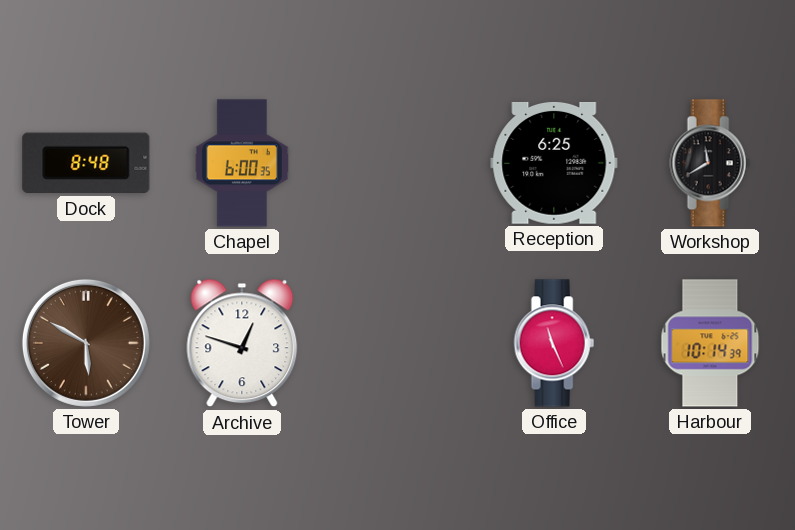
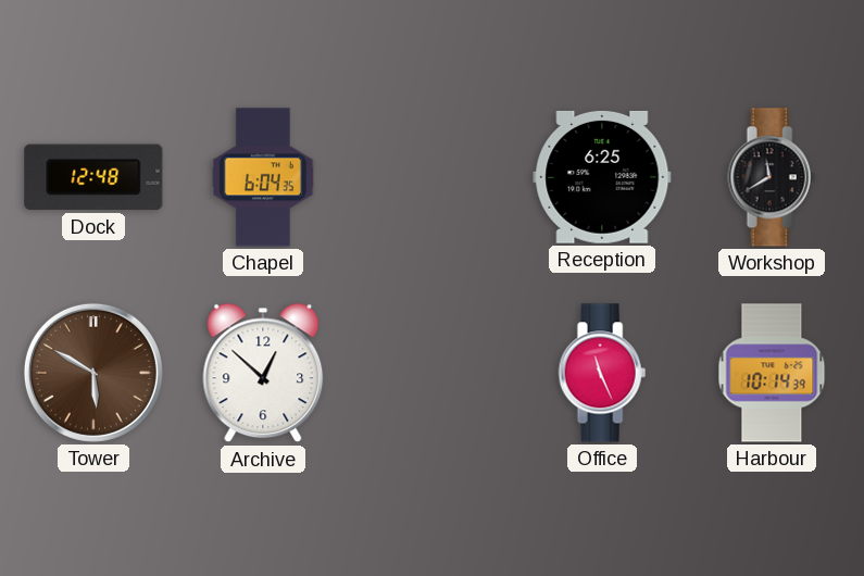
Dock: 8:48 -> 12:48
Chapel: 6:00 -> 6:04
Archive: 12:48 -> 12:52
